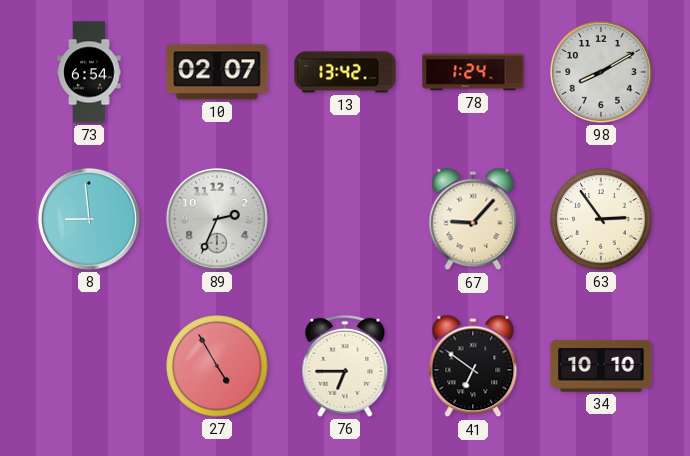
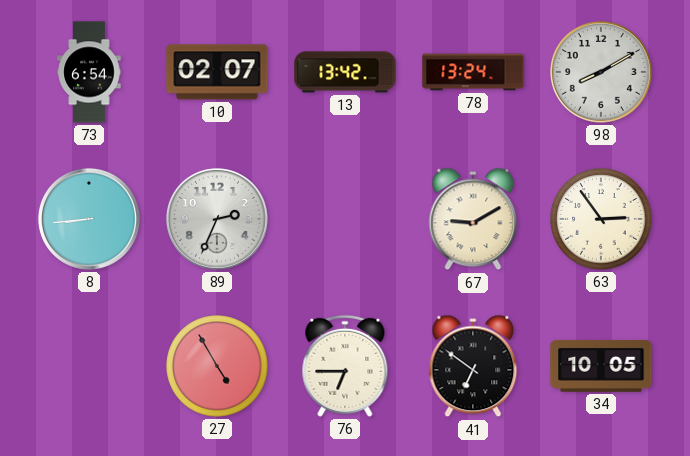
78: 1:24 -> 13:24
8: 8:59 -> 8:44
67: 9:07 -> 9:10
34: 10:10 -> 10:05
